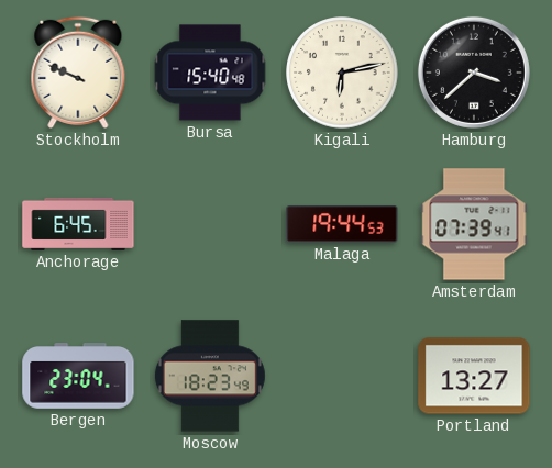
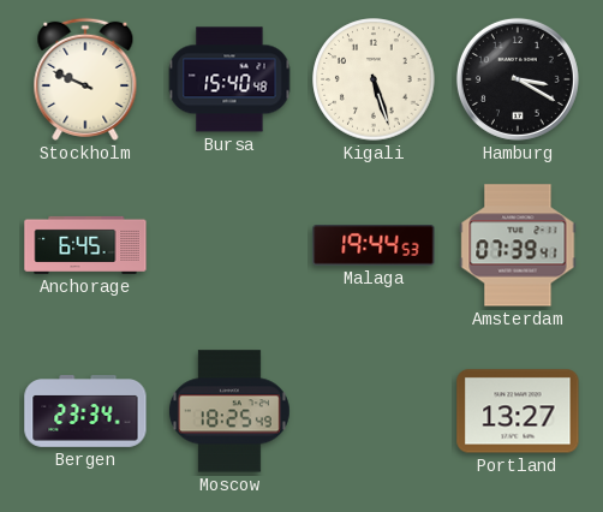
Kigali: 6:13 -> 5:27
Hamburg: 3:38 -> 3:20
Bergen: 23:04 -> 23:34
Moscow: 18:23 -> 18:25
